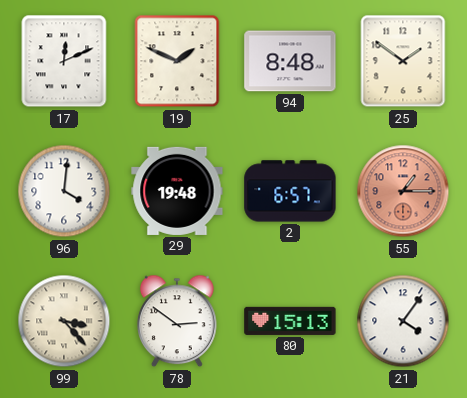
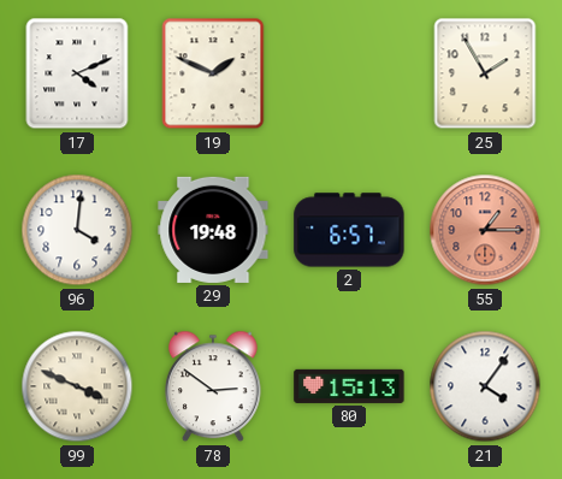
17: 12:11 -> 4:11
94: 8:48 -> none
25: 1:51 -> 1:55
99: 3:23 -> 3:49
